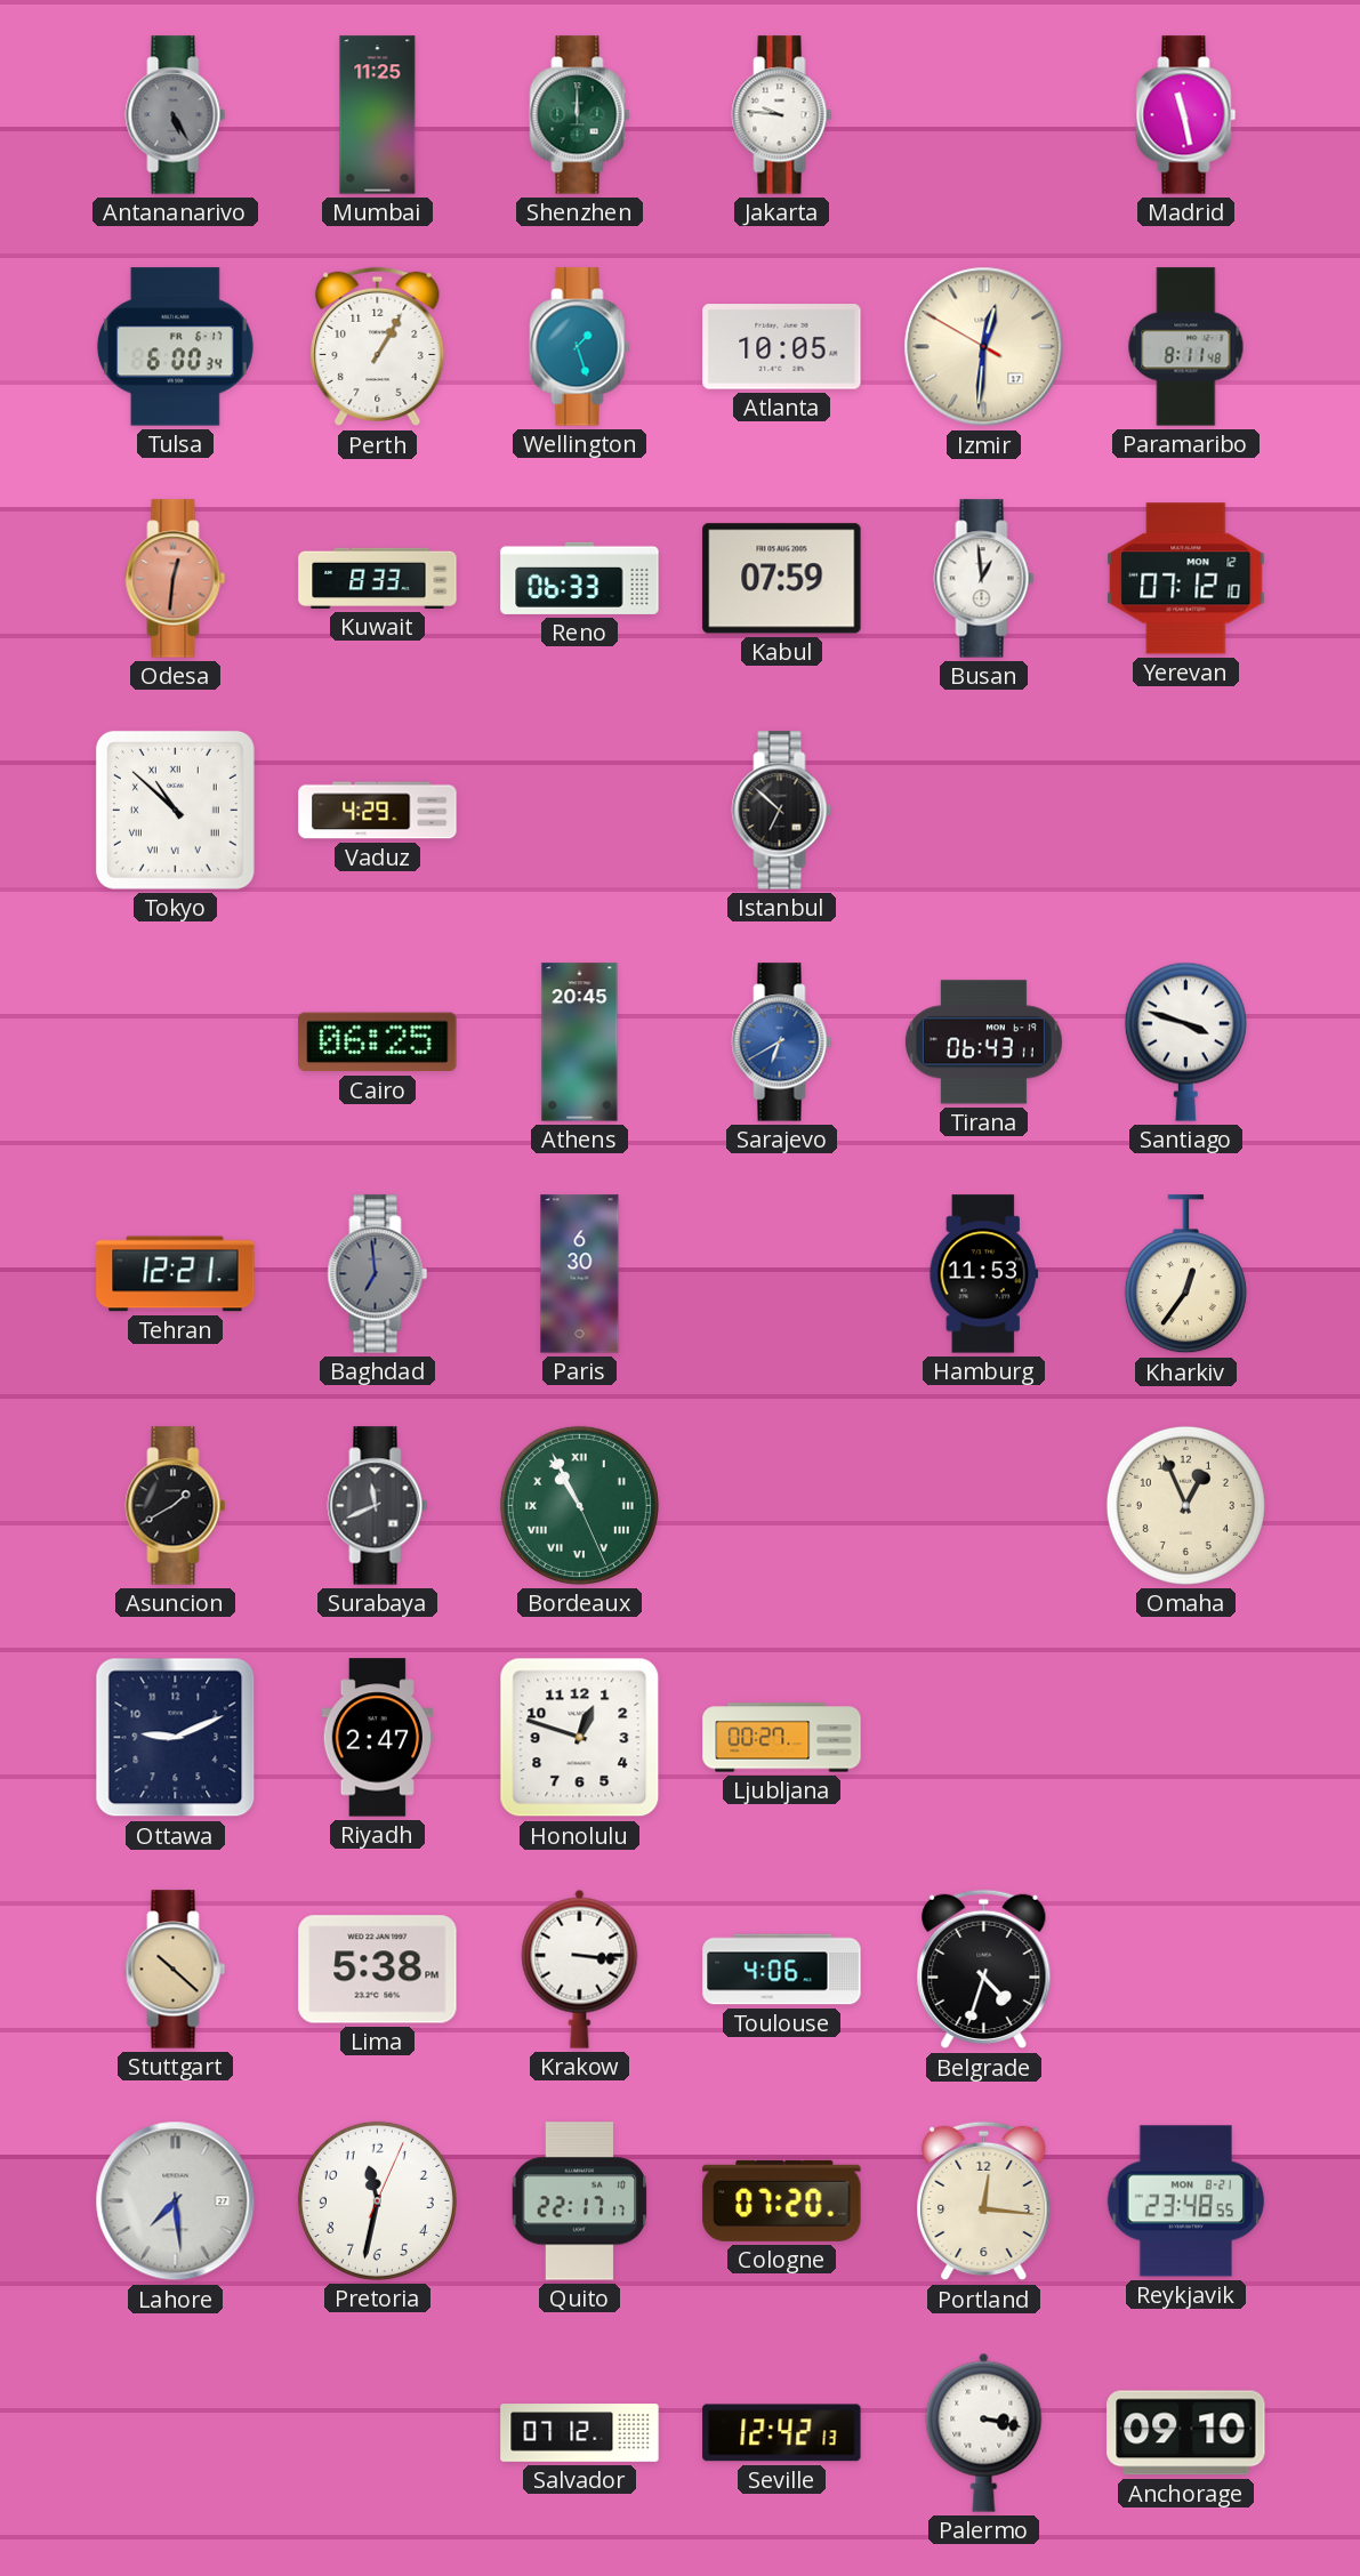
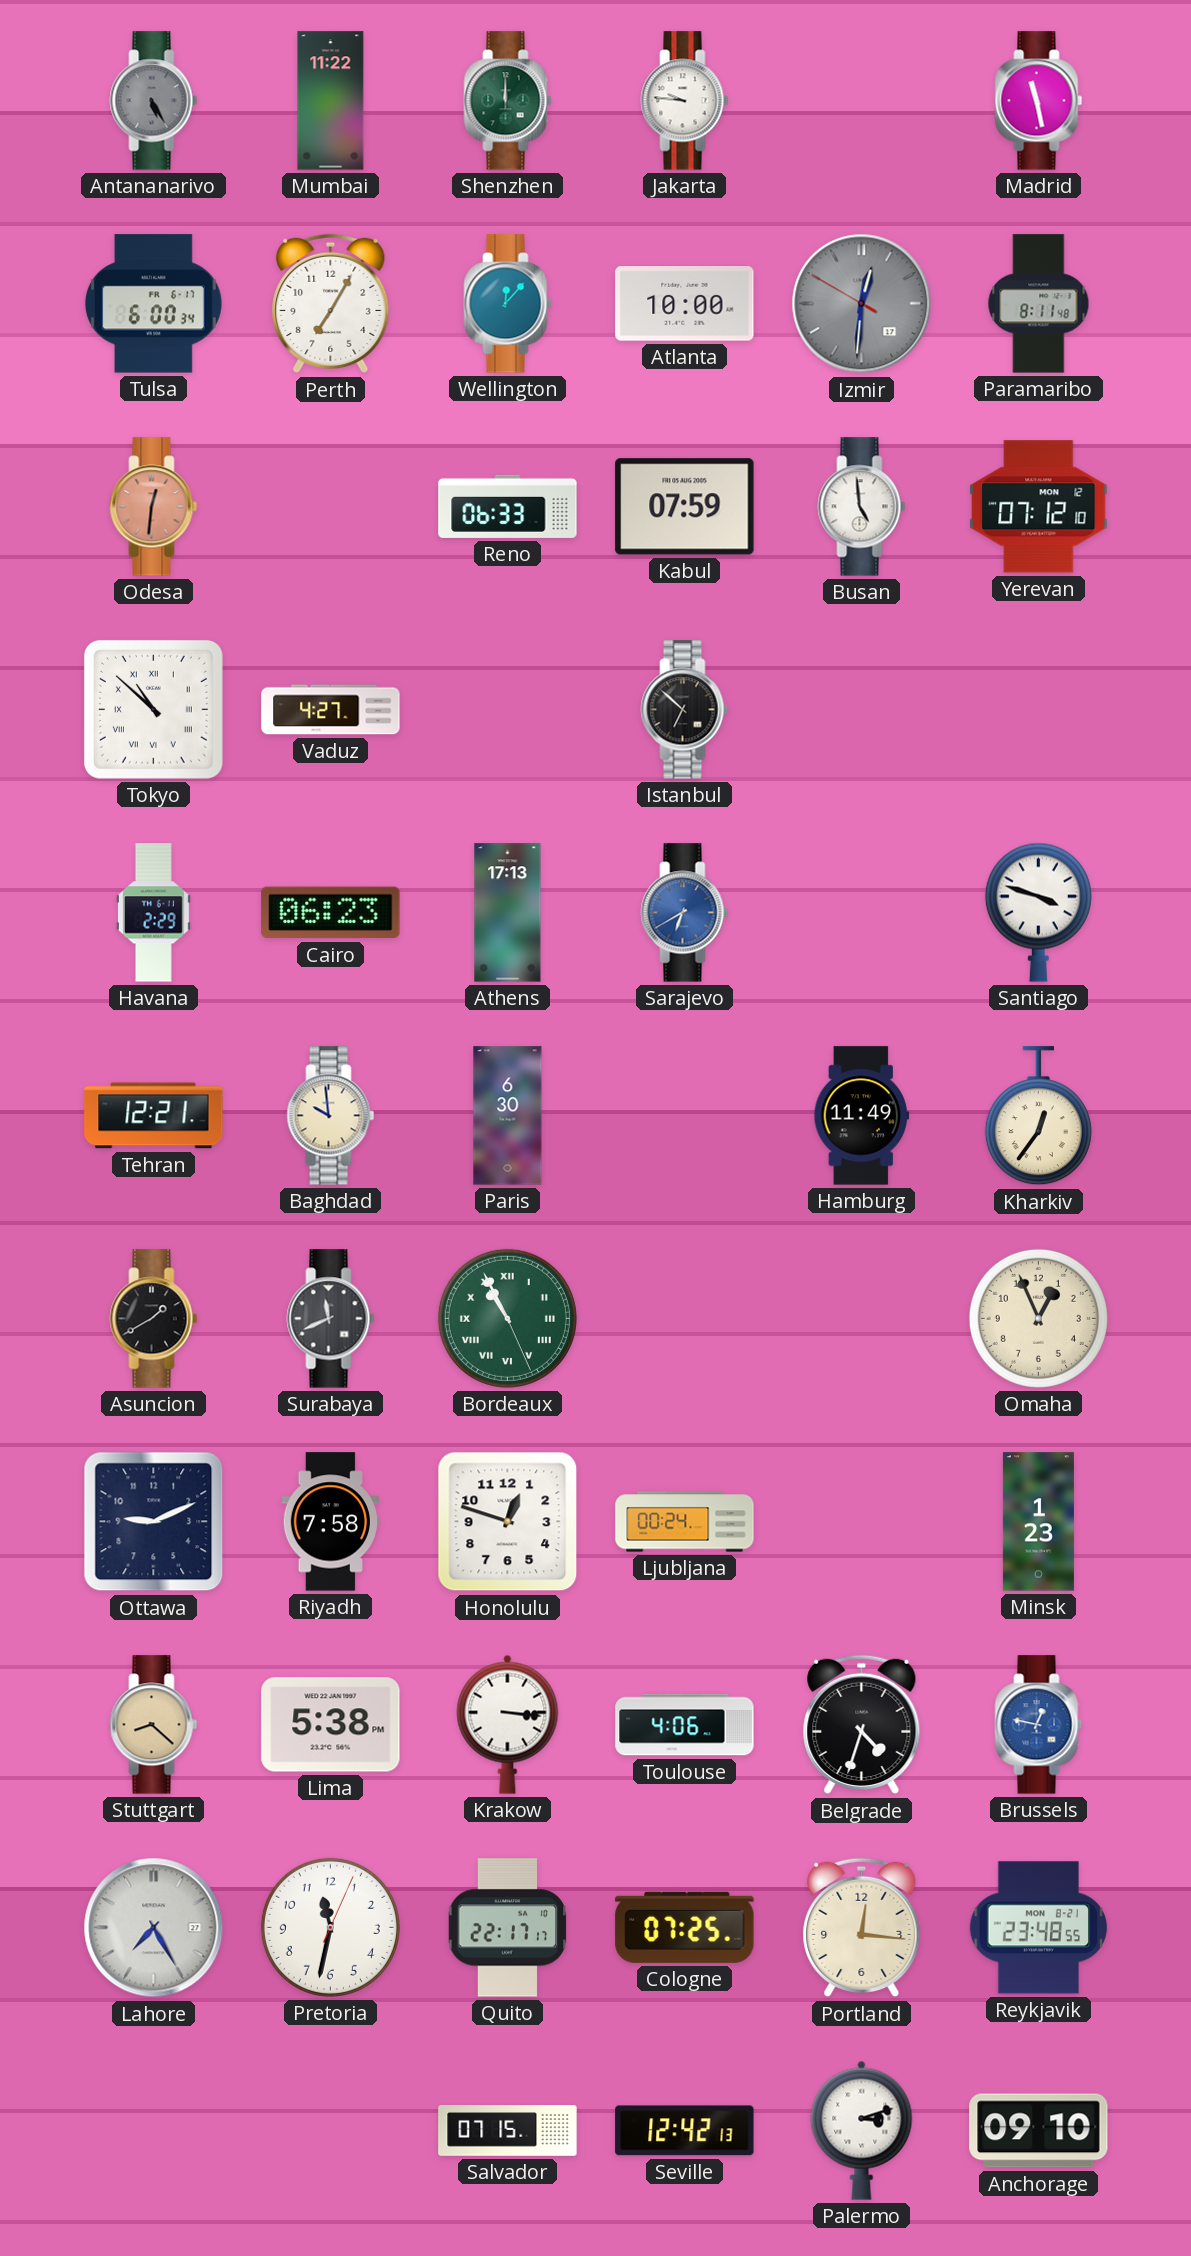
Mumbai: 11:25 -> 11:22
Perth: 1:05 -> 7:05
Wellington: 1:27 -> 12:07
Atlanta: 10:05 -> 10:00
Izmir dial: cream -> grey
Kuwait: 8:33 -> none
Busan: 12:59 -> 4:59
Vaduz: 4:29 -> 4:27
Havana: none -> 2:29
Cairo: 06:25 -> 06:23
Athens: 20:45 -> 17:13
Tirana: 06:43 -> none
Baghdad: 6:59 -> 9:59
Baghdad dial: grey -> cream
Hamburg: 11:53 -> 11:49
Riyadh: 2:47 -> 7:58
Ljubljana: 00:27 -> 00:24
Minsk: none -> 1:23
Stuttgart: 10:22 -> 8:22
Brussels: none -> 12:47
Lahore: 7:29 -> 7:25
Cologne: 07:20 -> 07:25
Salvador: 07:12 -> 07:15
Palermo: 3:17 -> 3:12
